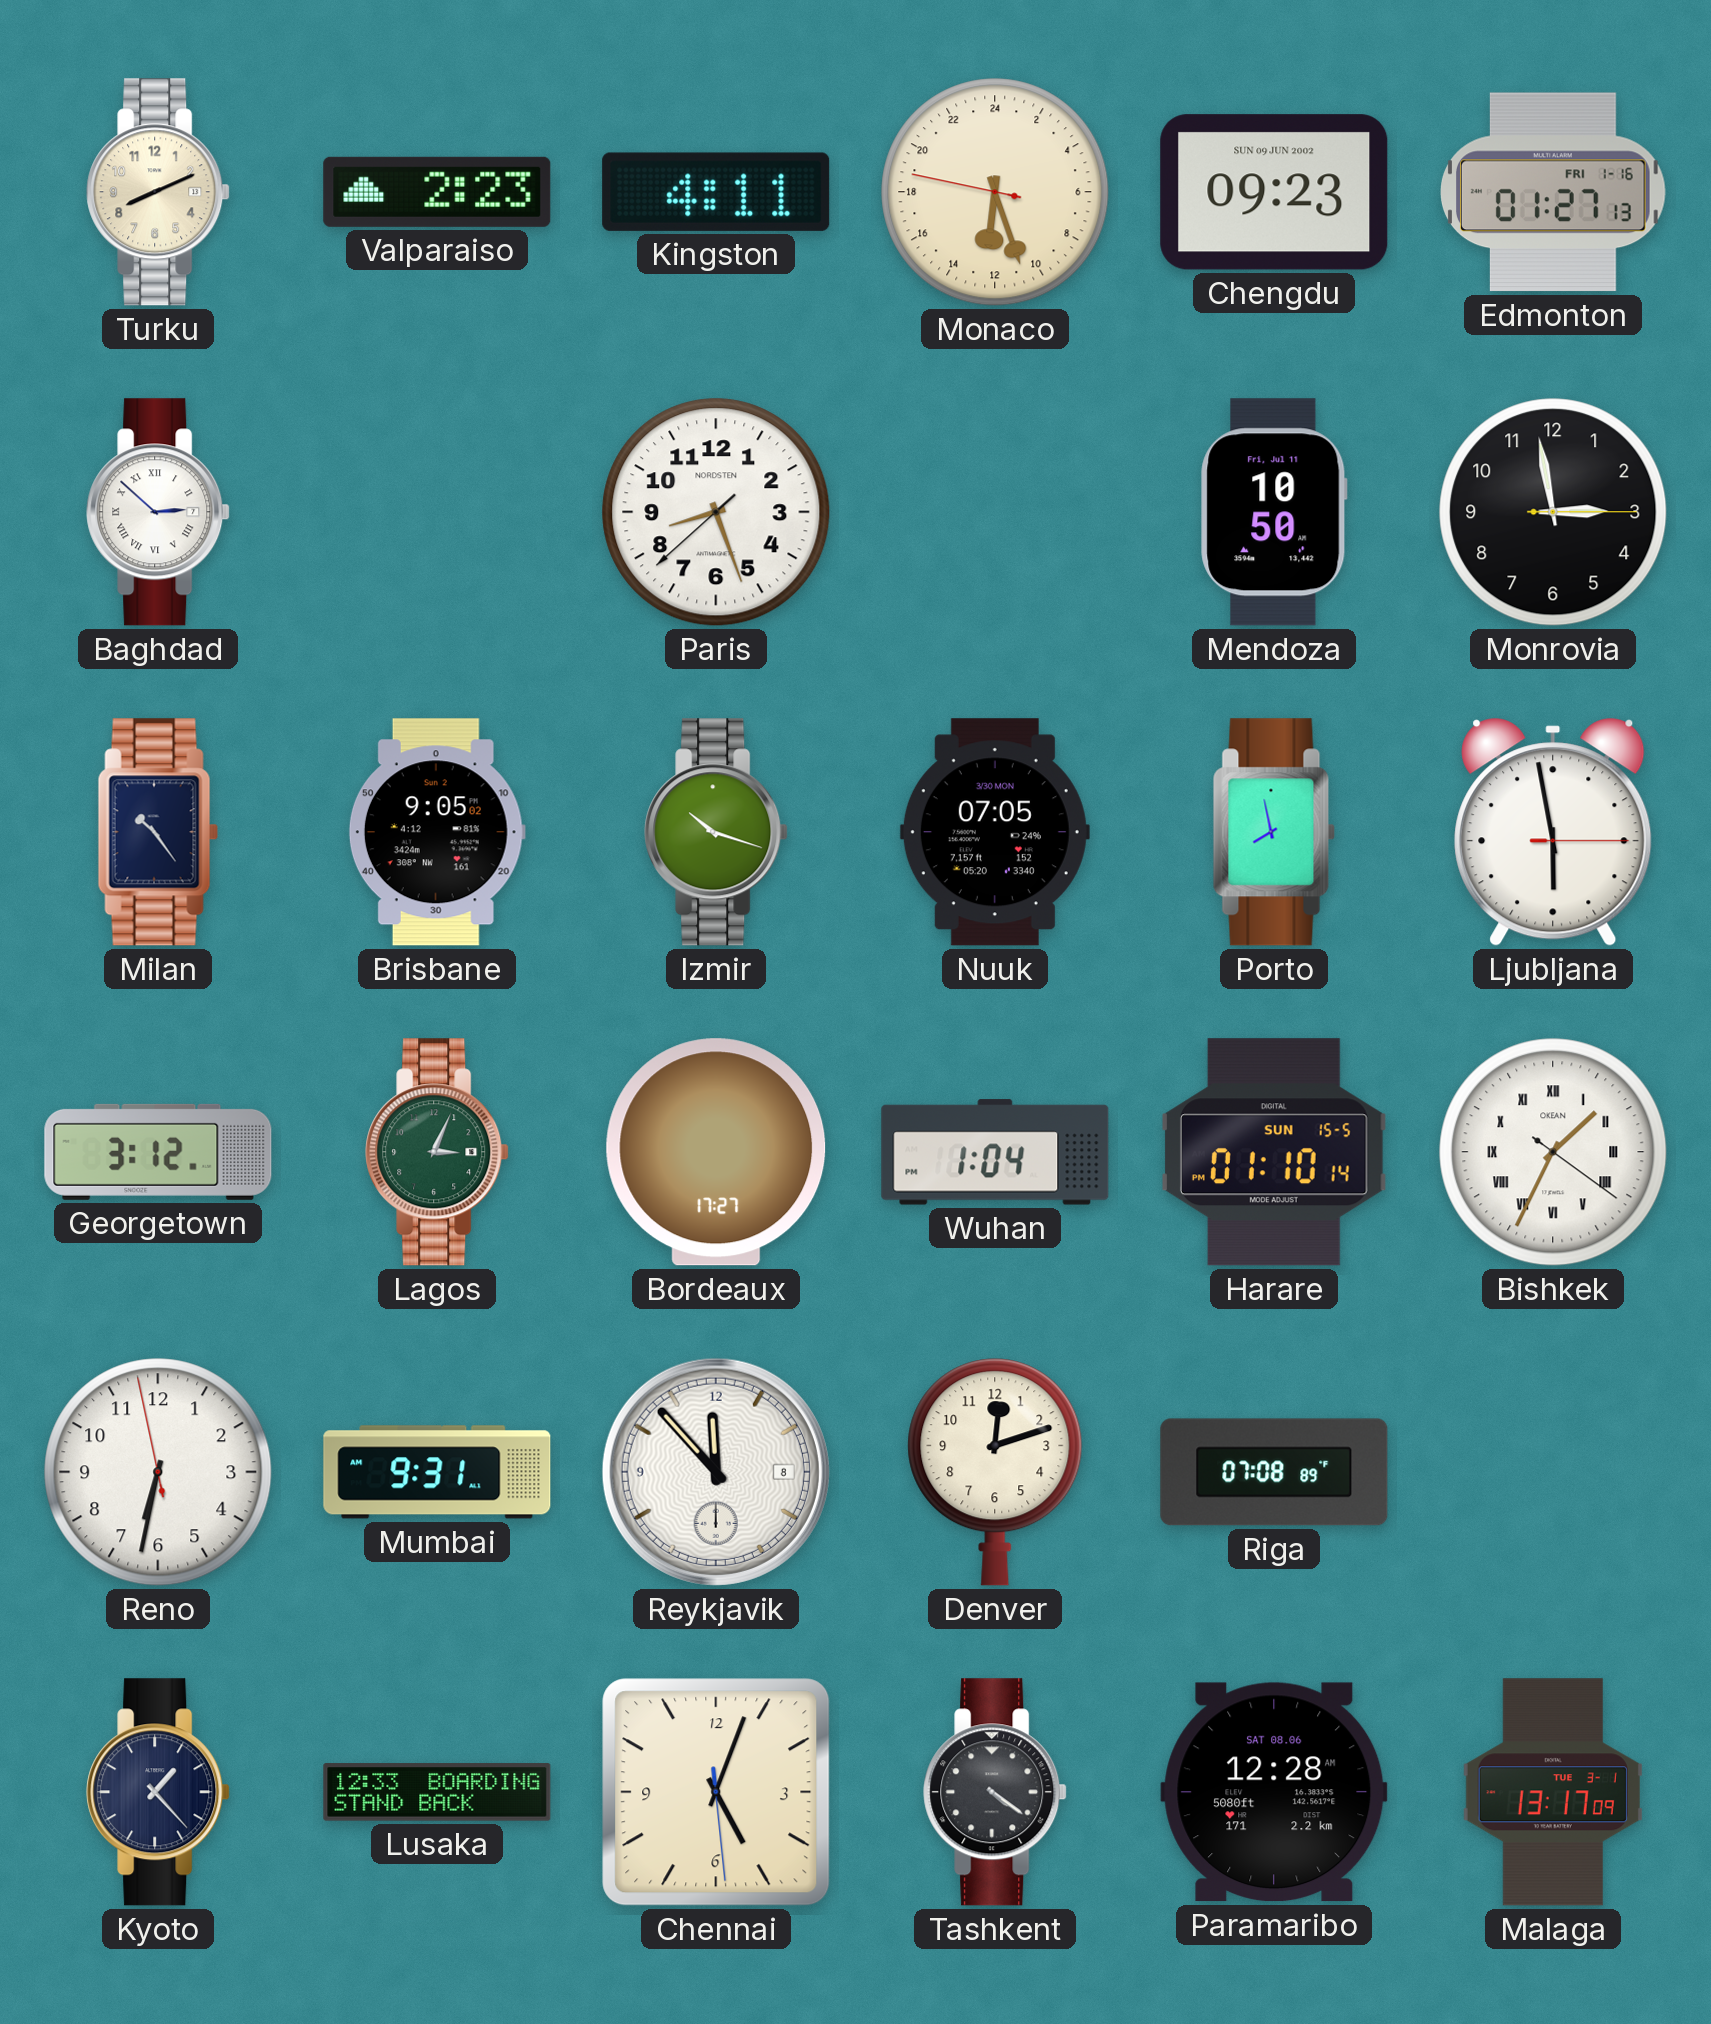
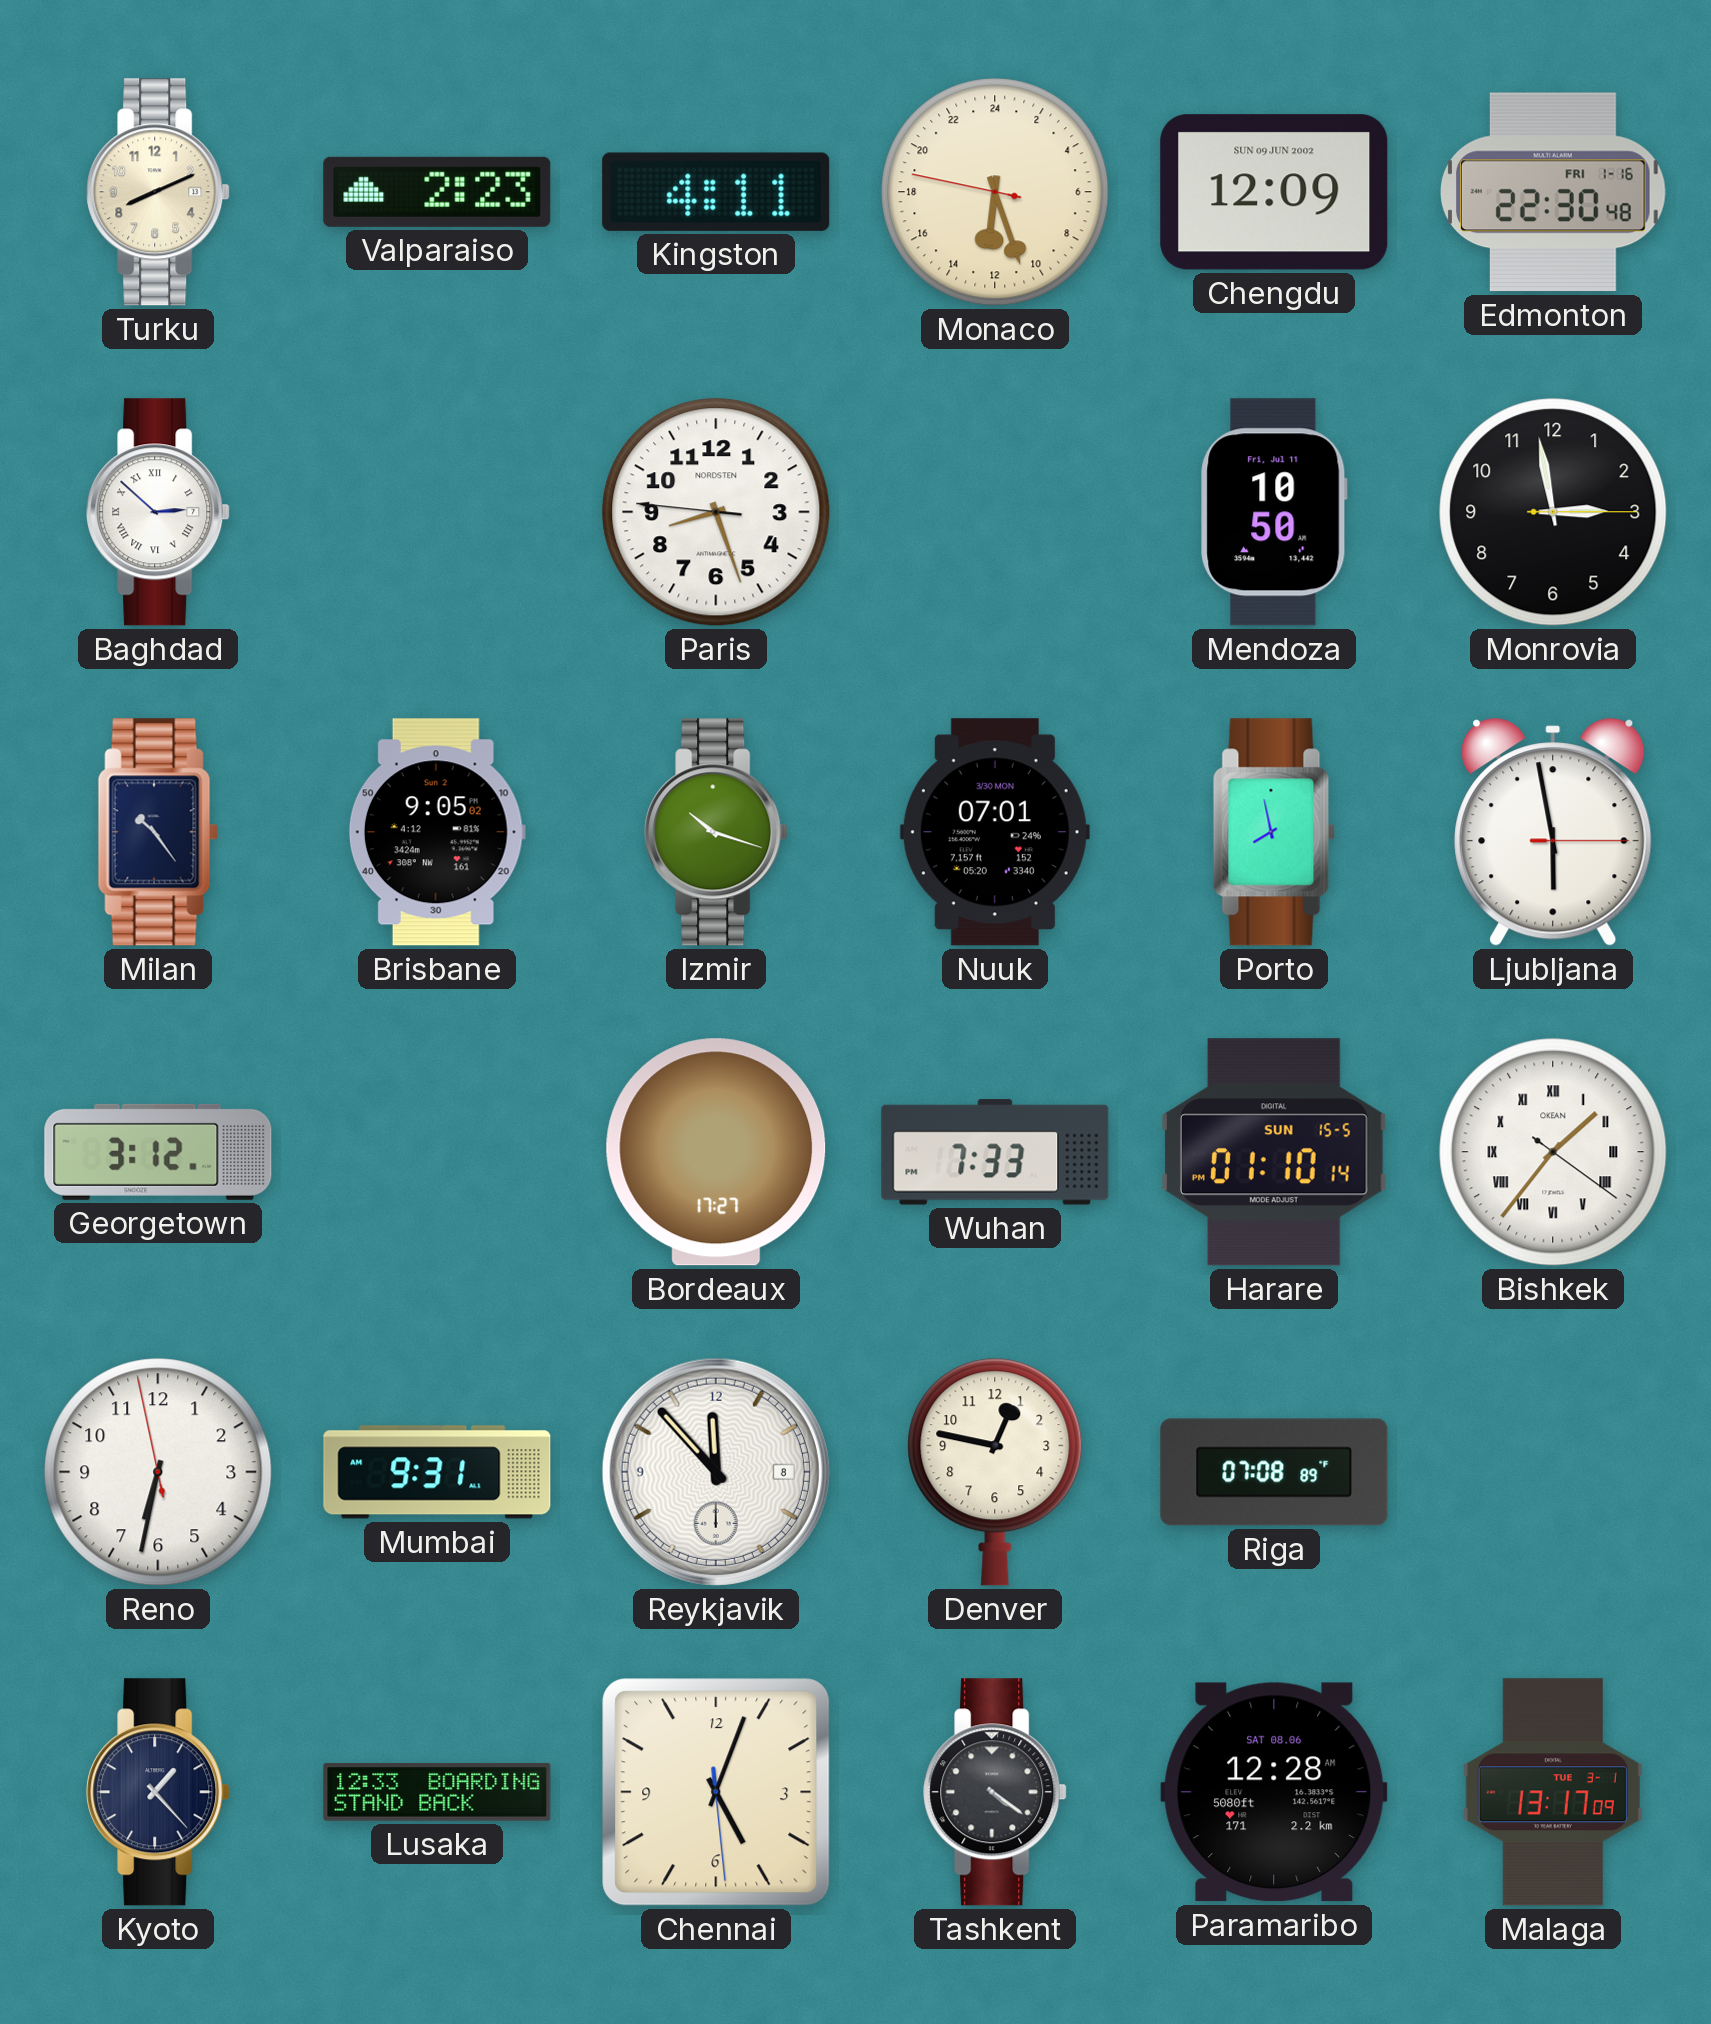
Chengdu: 09:23 -> 12:09
Edmonton: 01:27 -> 22:30
Paris: 8:26:38 -> 8:26:46
Nuuk: 07:05 -> 07:01
Lagos: 3:04 -> none
Wuhan: 1:04 -> 7:33
Bishkek: 1:34 -> 1:36
Denver: 12:12 -> 12:47
